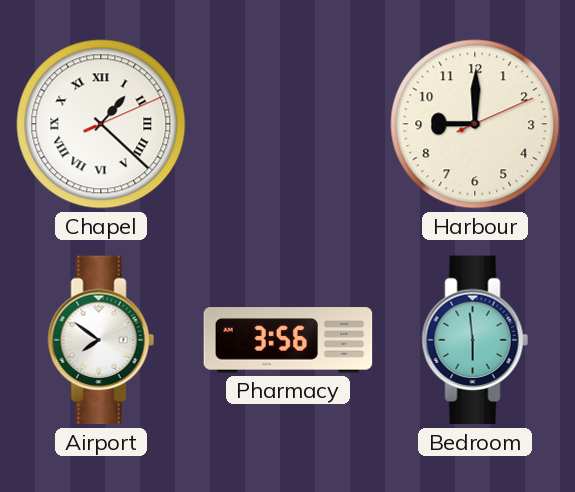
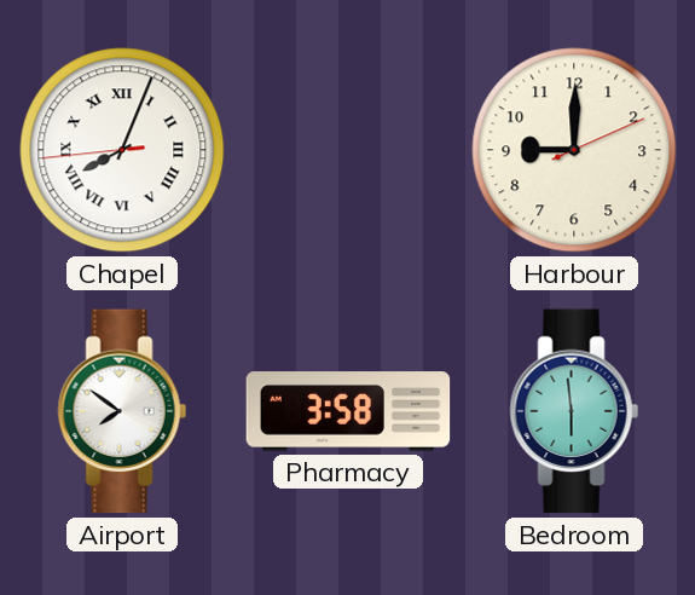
Chapel: 1:22 -> 8:03
Pharmacy: 3:56 -> 3:58
